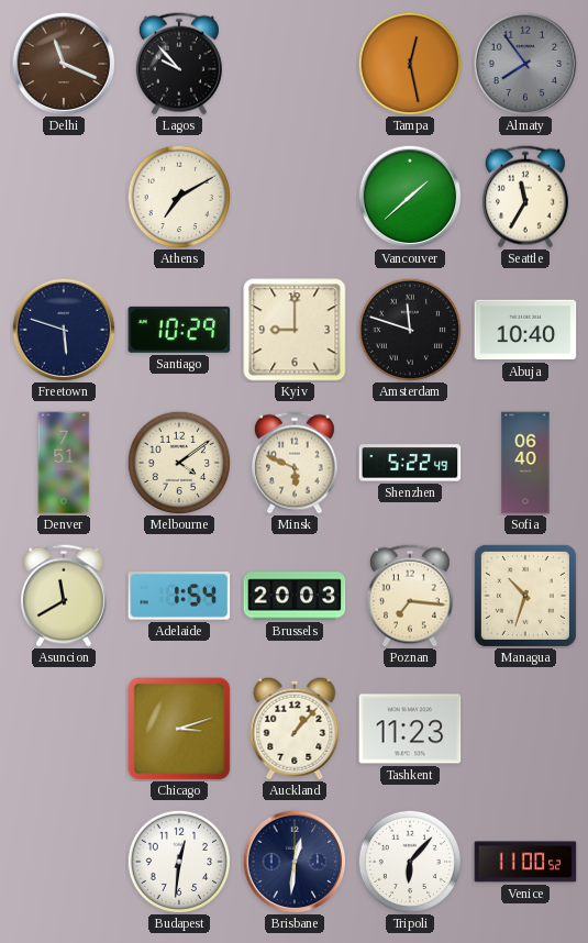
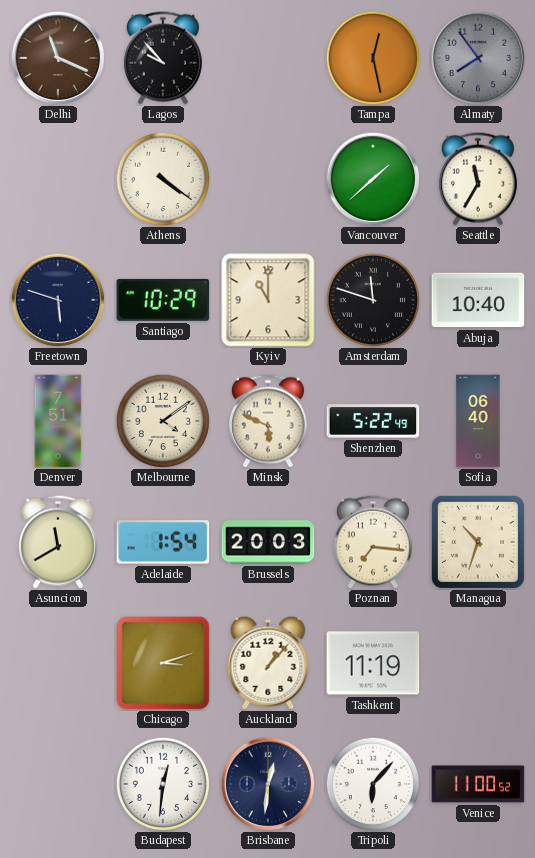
Athens: 7:10 -> 4:21
Kyiv: 9:00 -> 11:00
Tashkent: 11:23 -> 11:19
